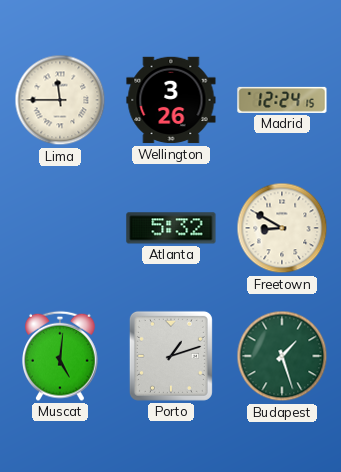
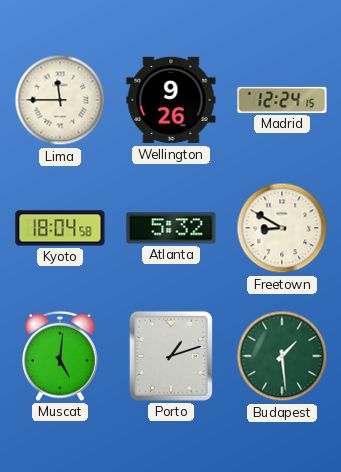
Wellington: 3:26 -> 9:26
Kyoto: none -> 18:04
Budapest: 1:27 -> 1:29
